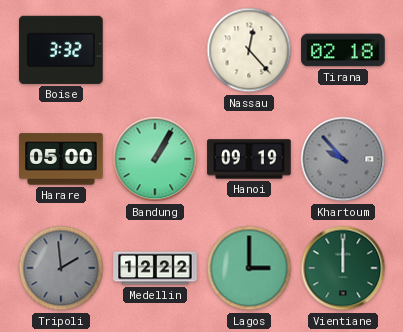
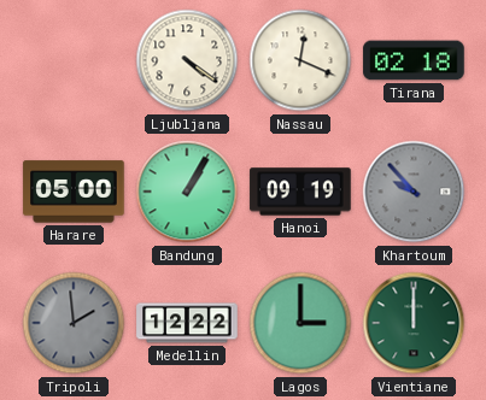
Boise: 3:32 -> none
Ljubljana: none -> 4:21
Nassau: 12:23 -> 12:19
